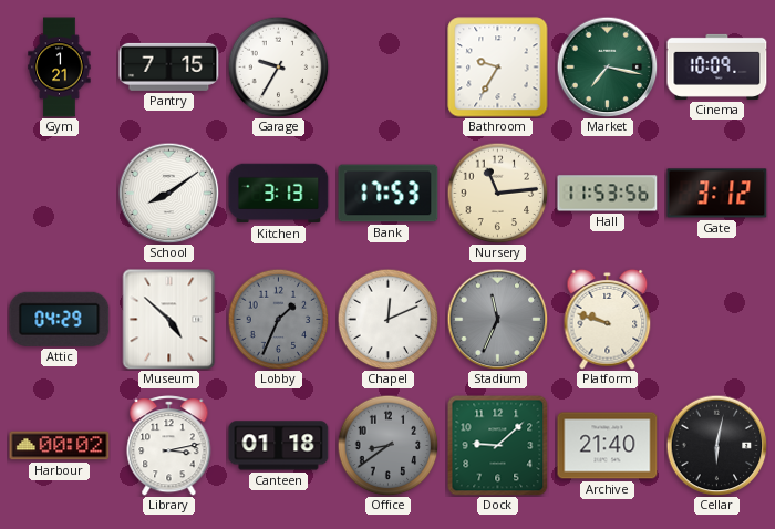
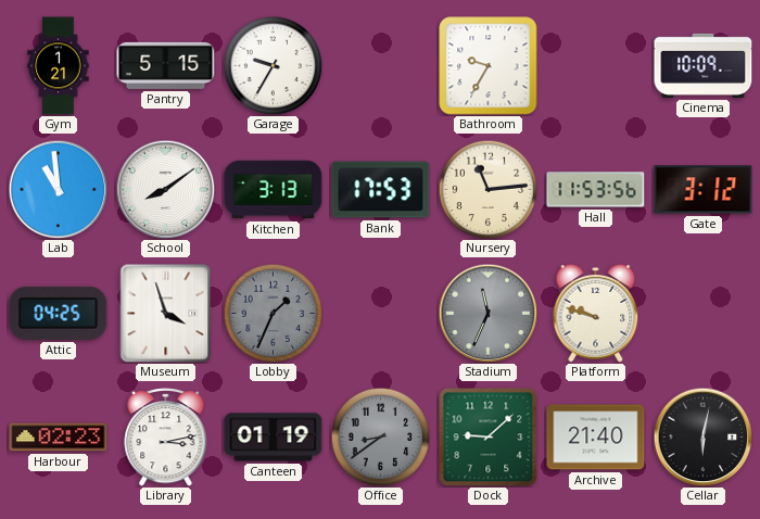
Pantry: 7:15 -> 5:15
Market: 7:17 -> none
Lab: none -> 10:59
Attic: 04:29 -> 04:25
Museum: 4:52 -> 3:57
Chapel: 12:11 -> none
Harbour: 00:02 -> 02:23
Canteen: 01:18 -> 01:19
